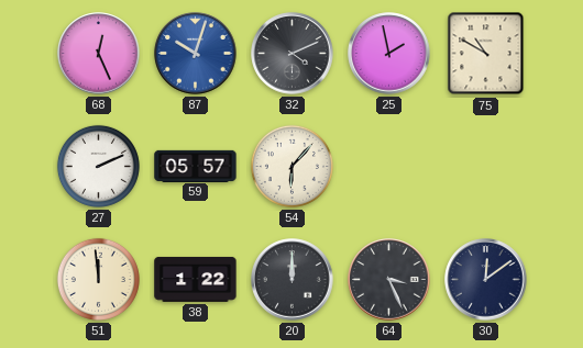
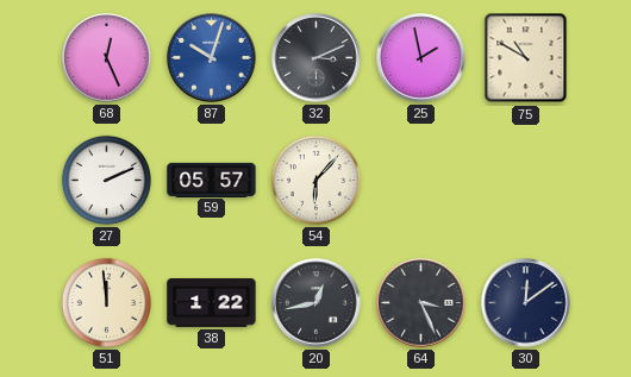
32: 4:11 -> 3:11
20: 12:00 -> 12:43
